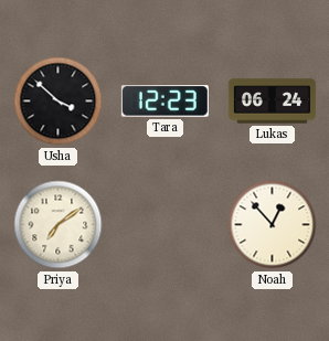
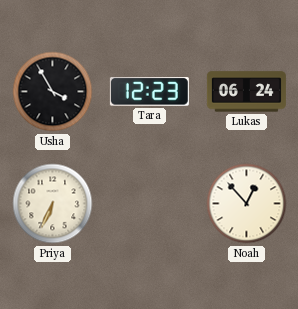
Usha: 3:52 -> 3:55
Priya: 7:09 -> 6:34
